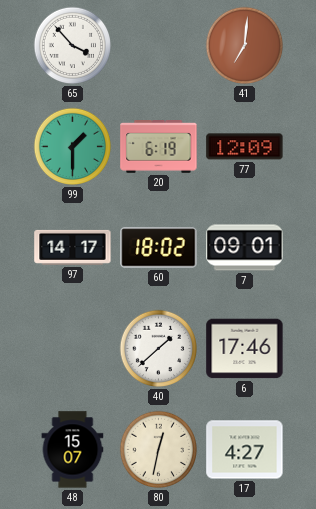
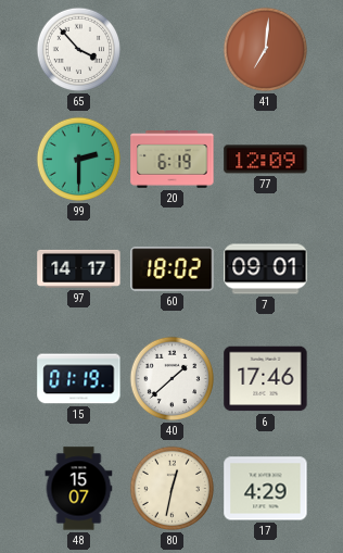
99: 1:30 -> 2:30
15: none -> 01:19
17: 4:27 -> 4:29
